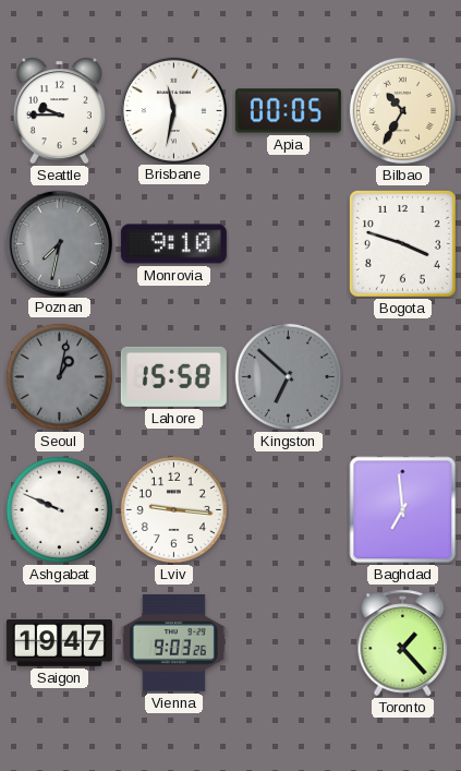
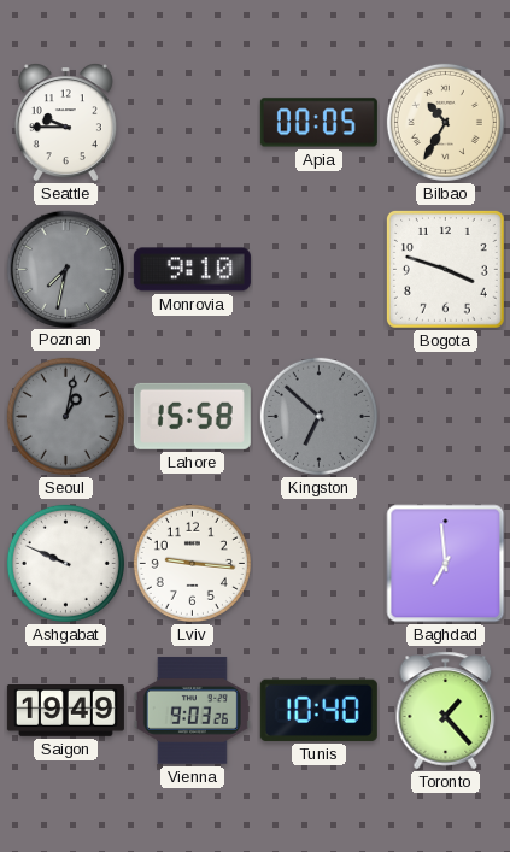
Brisbane: 11:32 -> none
Saigon: 19:47 -> 19:49
Tunis: none -> 10:40
